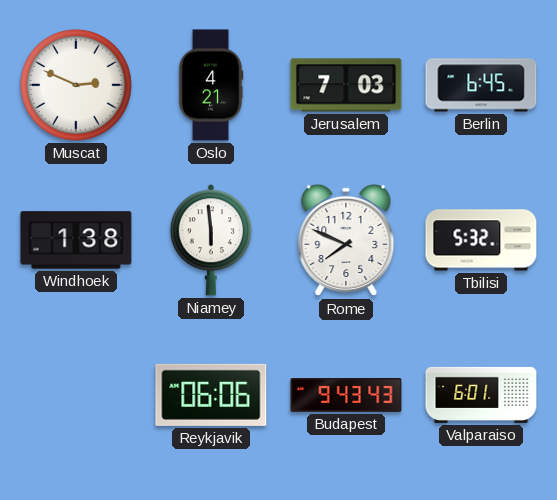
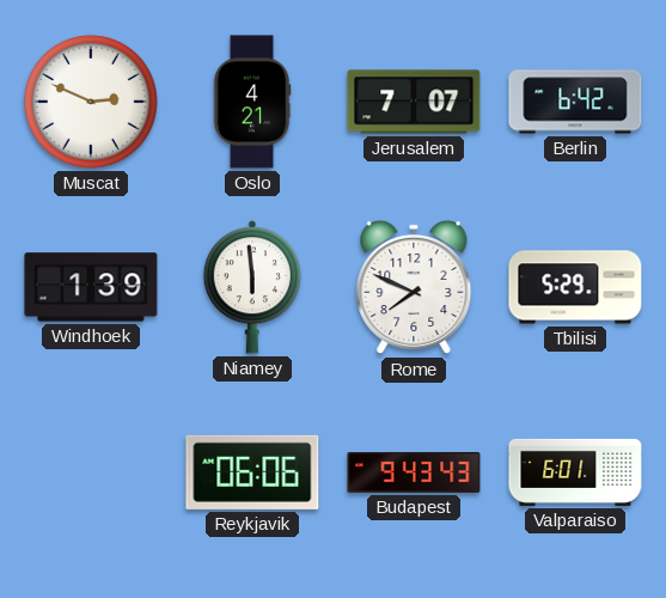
Jerusalem: 7:03 -> 7:07
Berlin: 6:45 -> 6:42
Windhoek: 1:38 -> 1:39
Tbilisi: 5:32 -> 5:29
